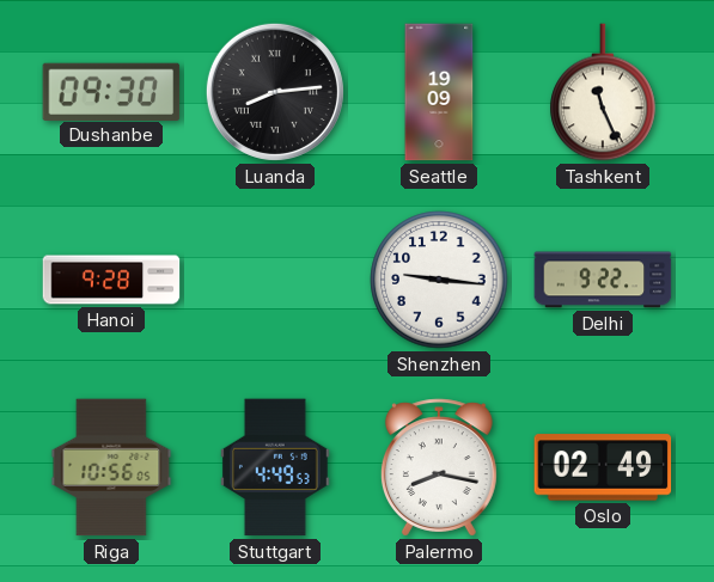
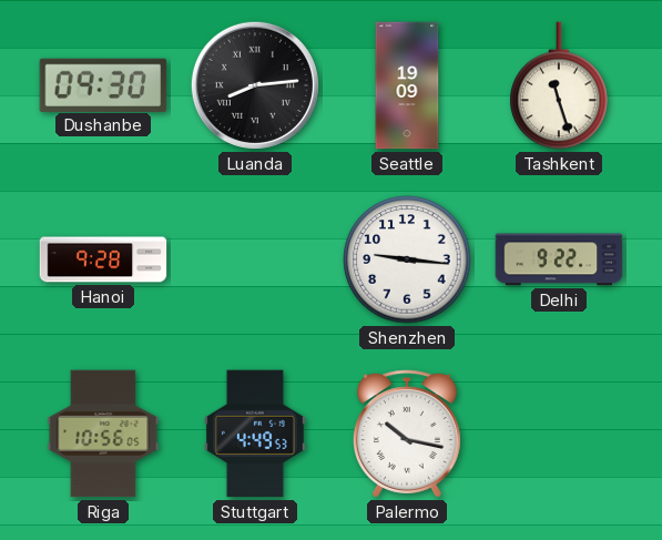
Tashkent: 11:26 -> 11:27
Palermo: 8:17 -> 10:17
Oslo: 02:49 -> none
